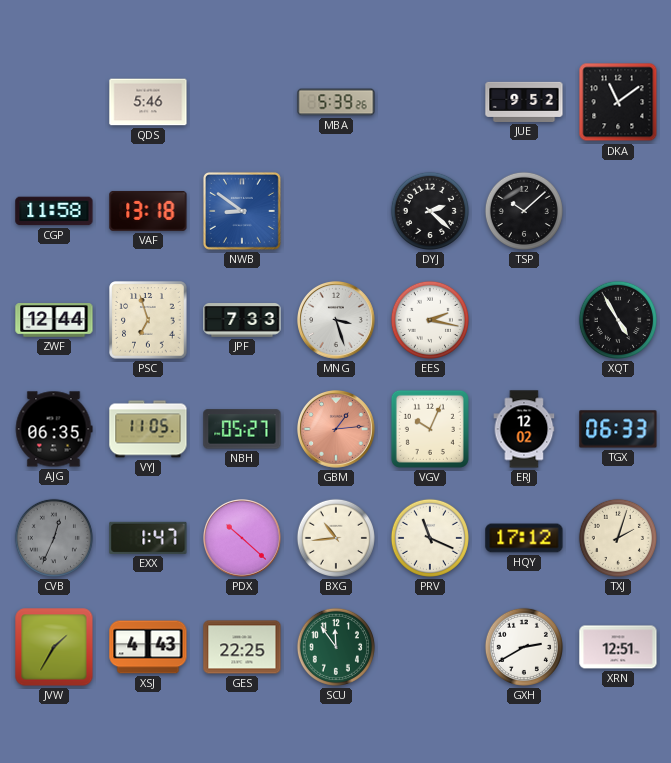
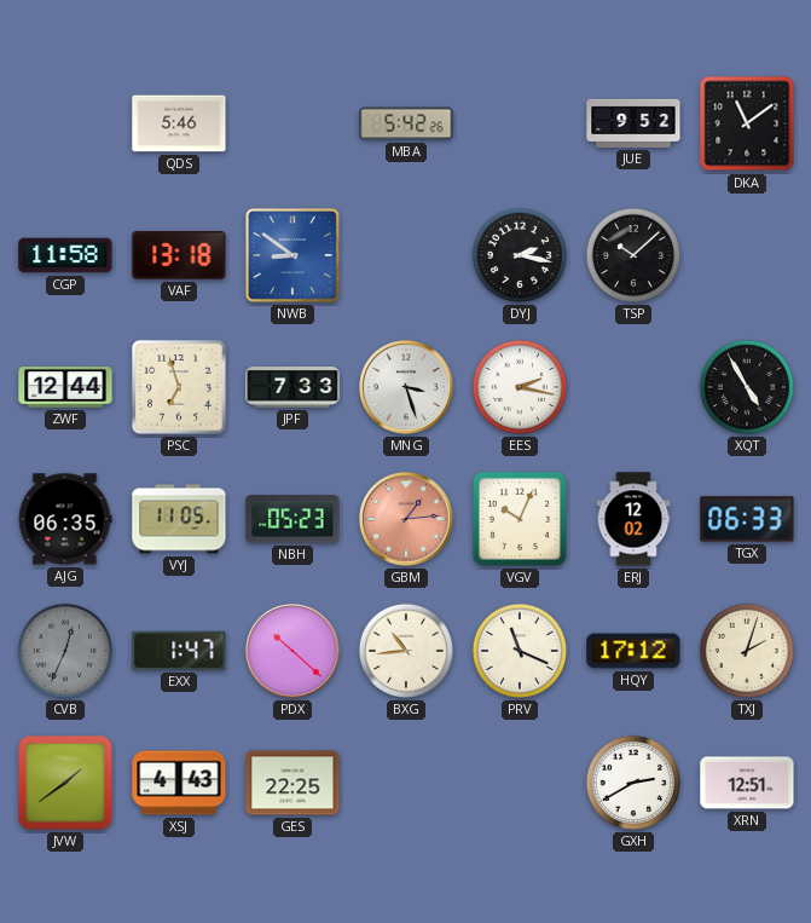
MBA: 5:39 -> 5:42
DYJ: 2:22 -> 2:17
NBH: 05:27 -> 05:23
JVW: 1:35 -> 1:39
SCU: 11:54 -> none
